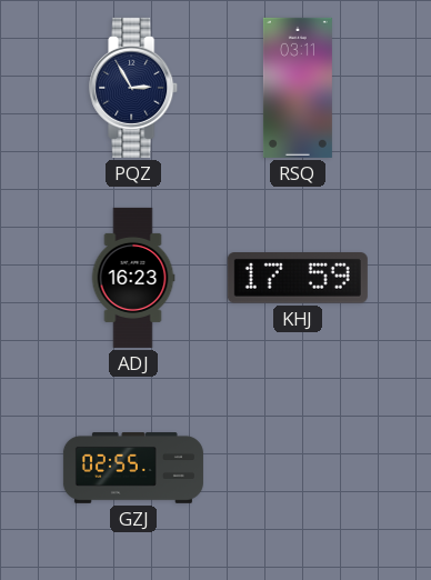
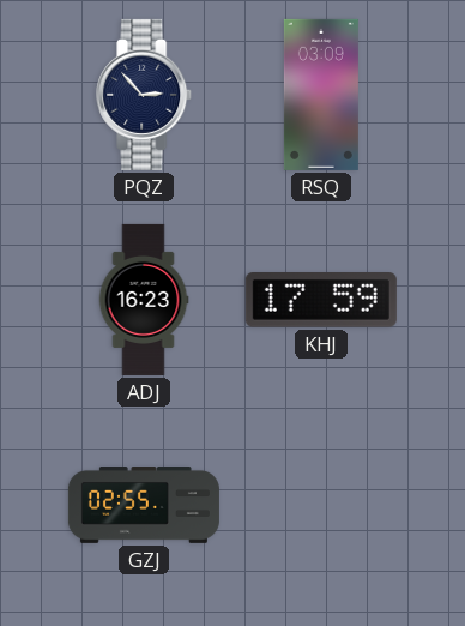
PQZ: 2:55 -> 2:53
RSQ: 03:11 -> 03:09
